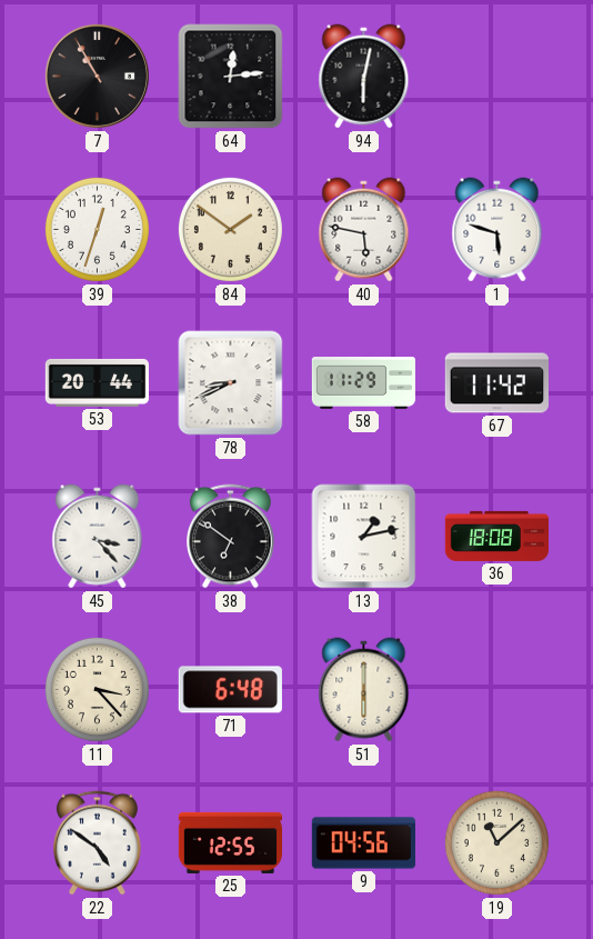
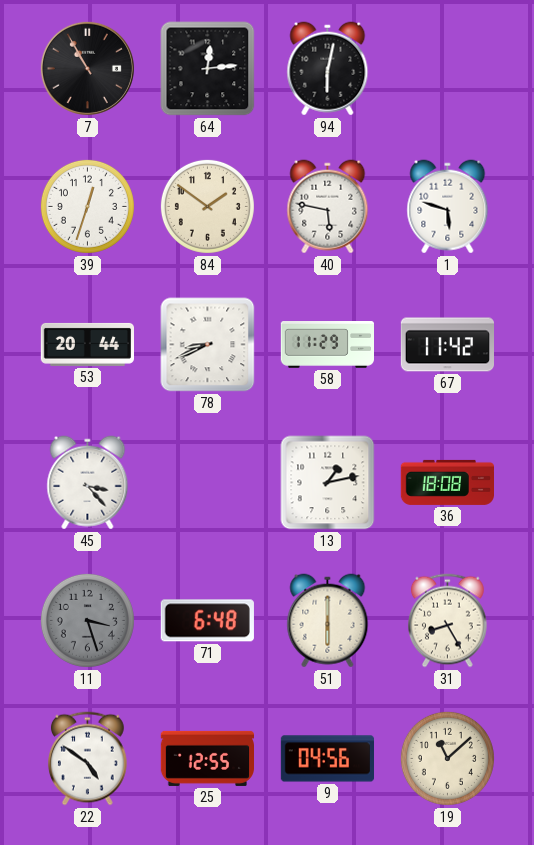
38: 6:51 -> none
11: 3:23 -> 3:27
11 dial: cream -> grey
31: none -> 8:25
